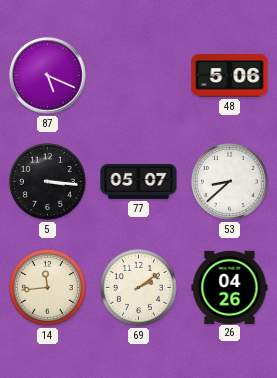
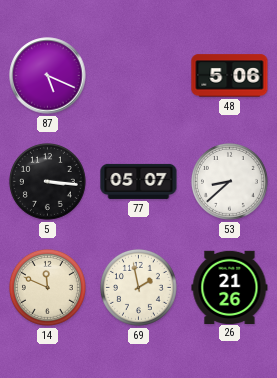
14: 11:44 -> 11:49
69: 2:09 -> 1:58
26: 04:26 -> 21:26
